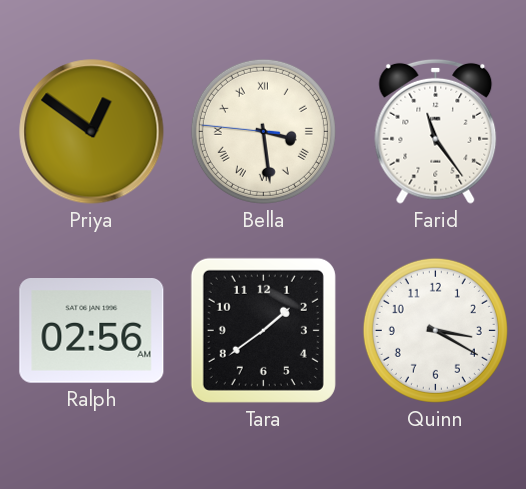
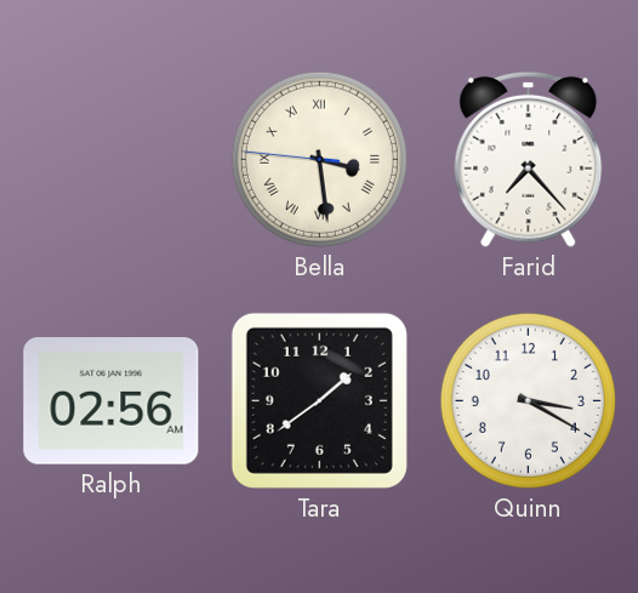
Priya: 12:51 -> none
Farid: 11:24 -> 7:23
